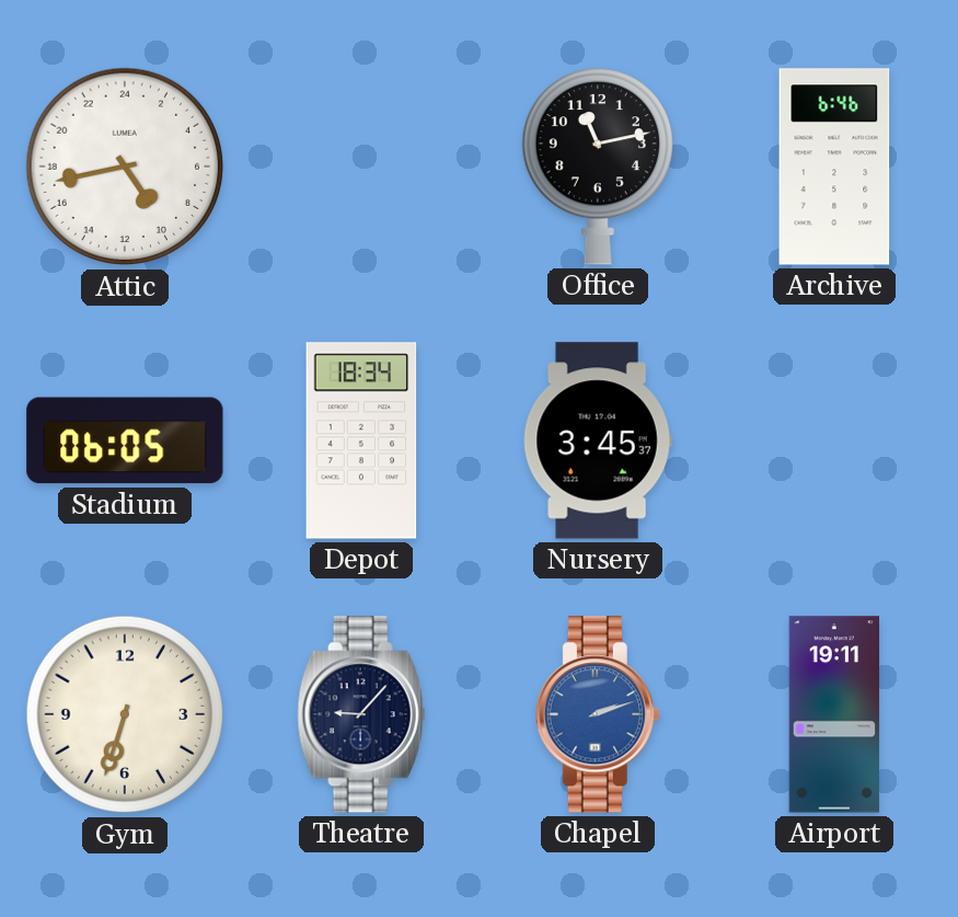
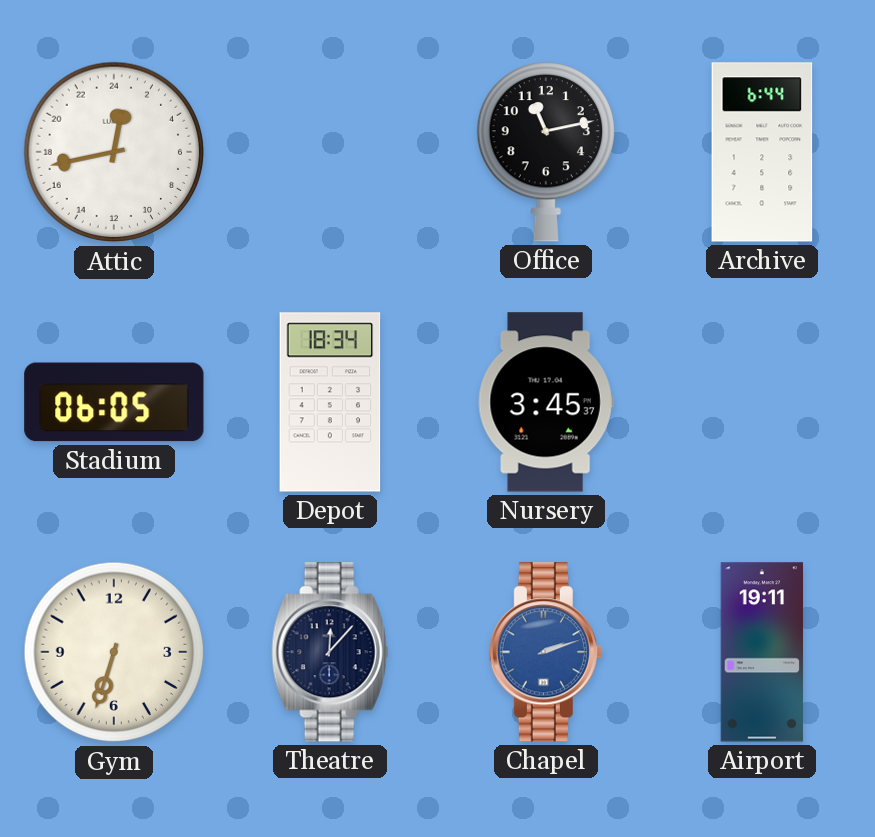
Attic: 9:43 -> 0:43
Archive: 6:46 -> 6:44
Theatre: 9:07 -> 12:07
